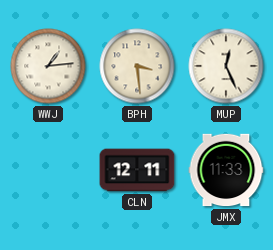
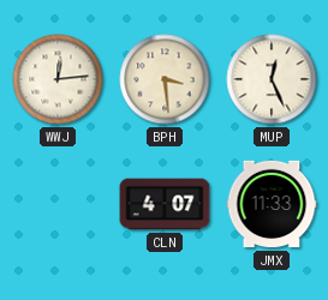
WWJ: 1:14 -> 12:14
CLN: 12:11 -> 4:07
